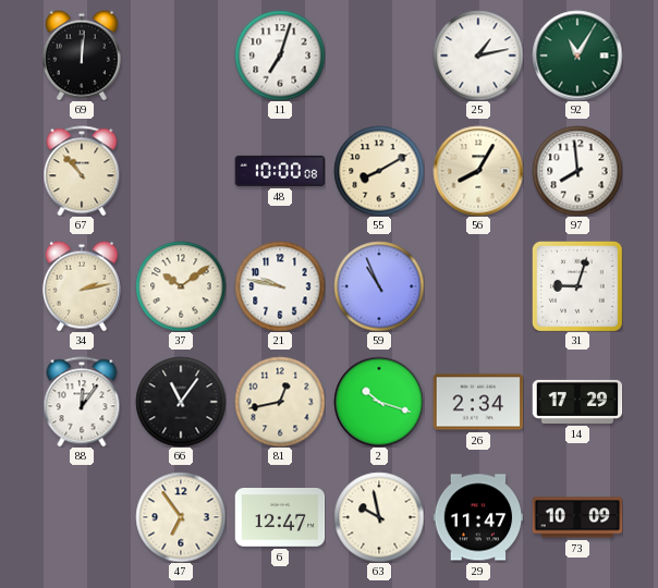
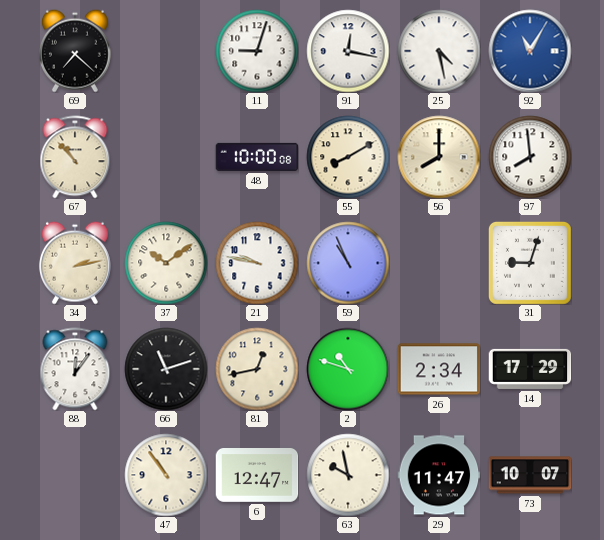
69: 12:01 -> 7:22
11: 7:03 -> 9:03
91: none -> 12:17
25: 1:13 -> 4:28
92 dial: green -> blue
56: 8:05 -> 8:00
66: 11:06 -> 11:12
2: 10:18 -> 10:48
47: 6:54 -> 10:54
73: 10:09 -> 10:07
